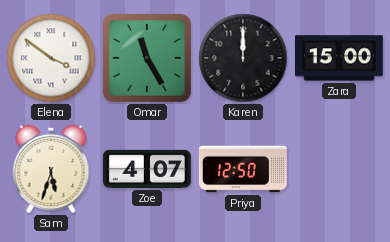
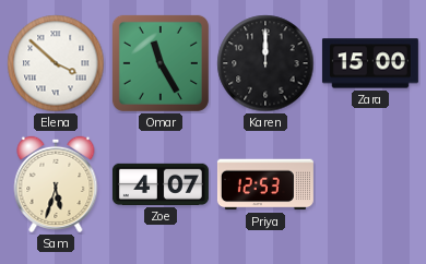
Elena: 3:51 -> 3:52
Priya: 12:50 -> 12:53
